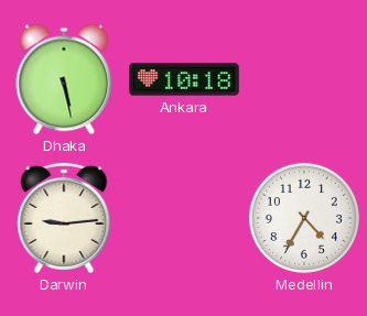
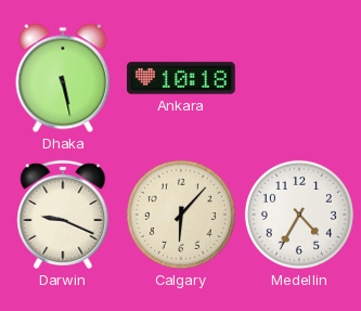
Darwin: 9:14 -> 9:19
Calgary: none -> 6:07
